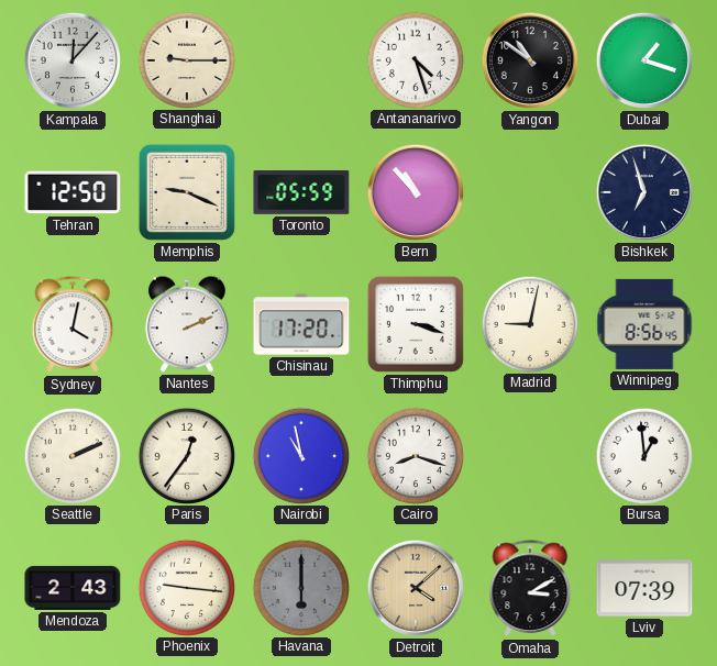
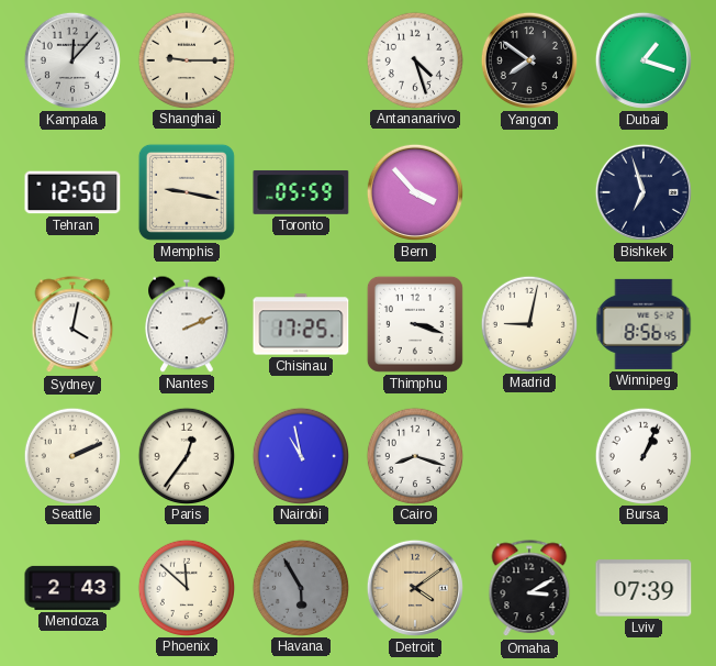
Yangon: 10:51 -> 7:51
Memphis: 9:19 -> 9:17
Bern: 10:53 -> 3:53
Chisinau: 17:20 -> 17:25
Bursa: 12:59 -> 1:04
Phoenix: 9:16 -> 11:52
Havana: 6:00 -> 5:55
Detroit: 4:08 -> 4:09
